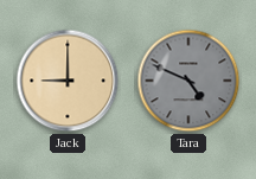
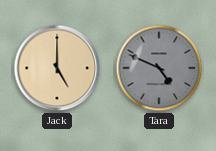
Jack: 9:00 -> 5:00
